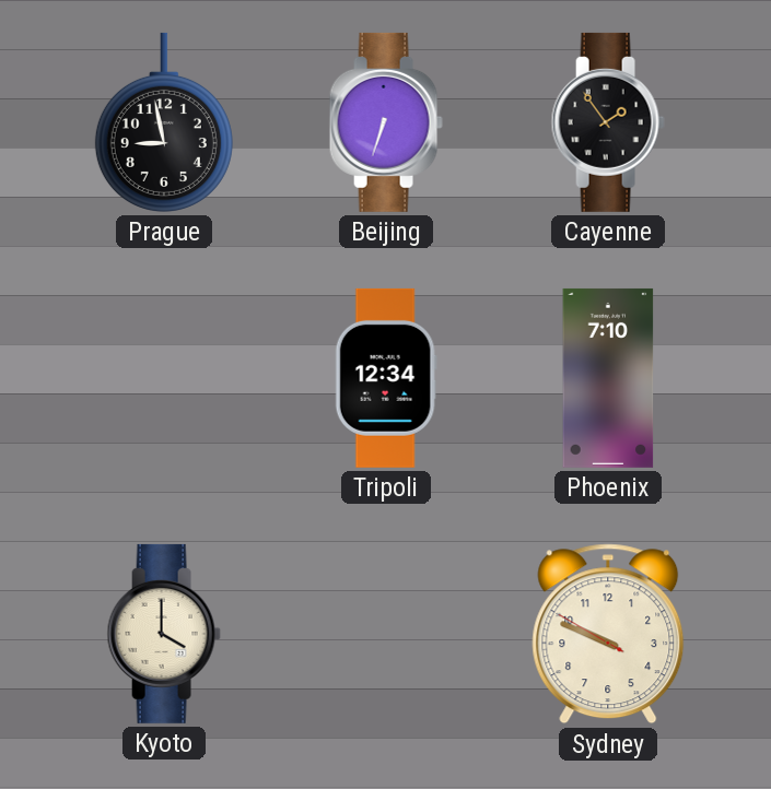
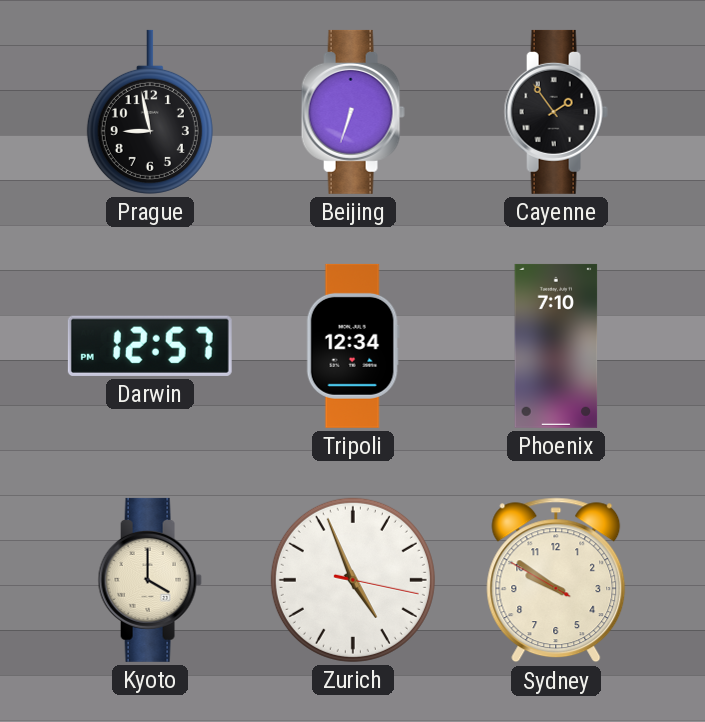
Darwin: none -> 12:57
Zurich: none -> 4:56
Sydney: 9:48 -> 9:50
